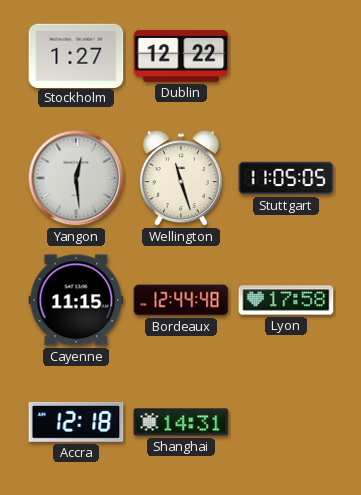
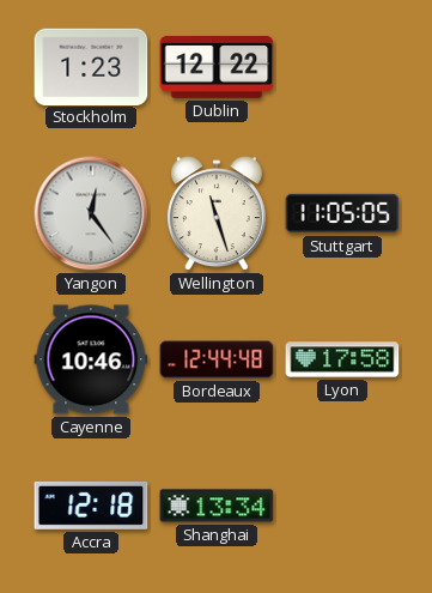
Stockholm: 1:27 -> 1:23
Yangon: 12:29 -> 12:24
Cayenne: 11:15 -> 10:46
Shanghai: 14:31 -> 13:34
